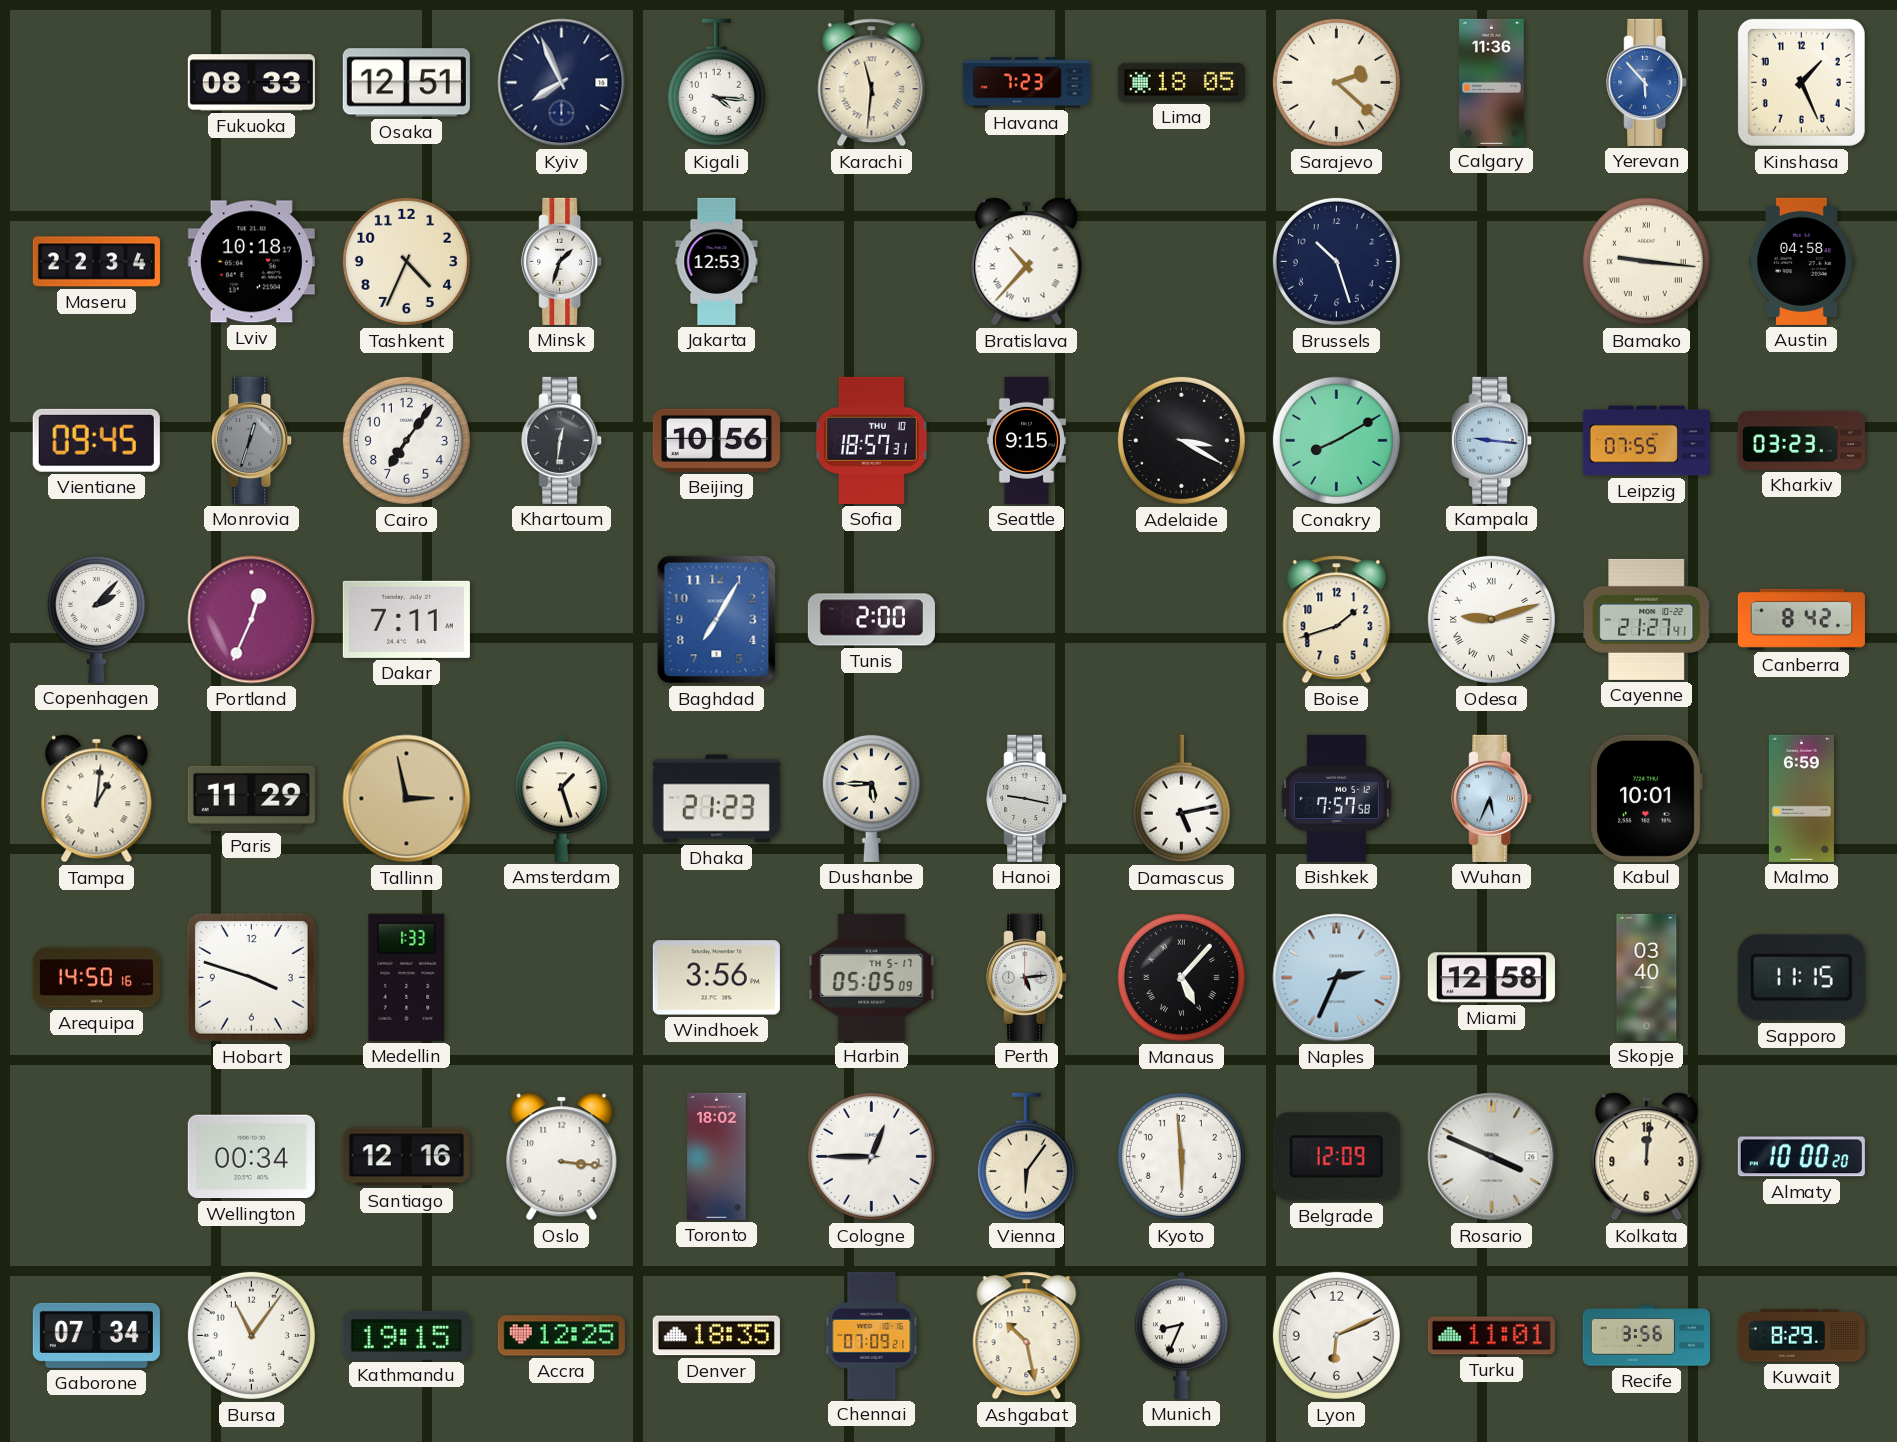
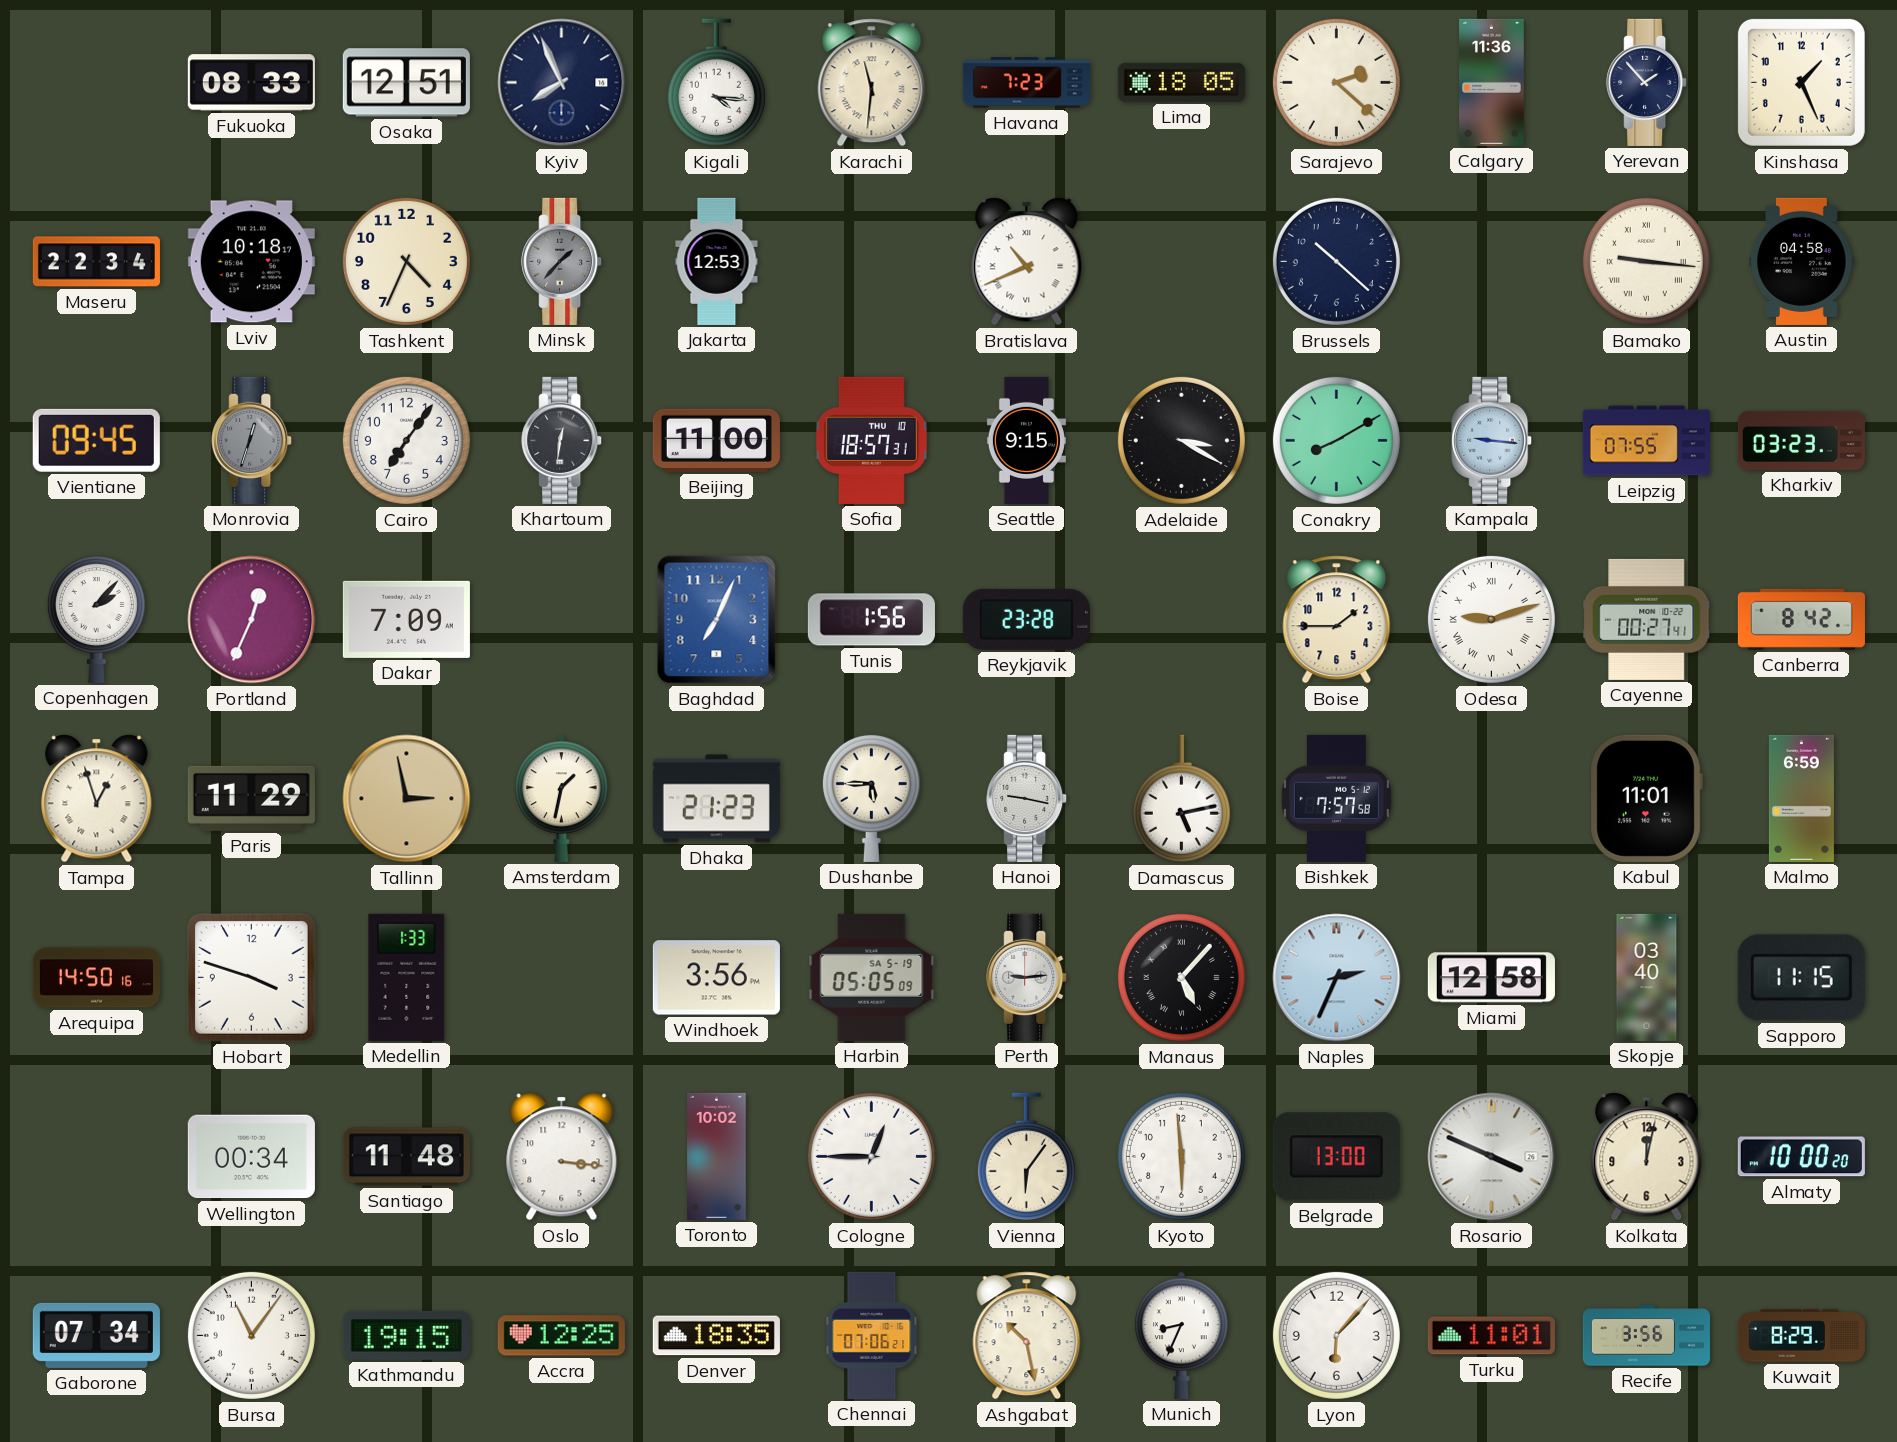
Yerevan: 5:53 -> 1:53
Yerevan dial: blue -> navy
Minsk: 1:33 -> 1:37
Minsk dial: white -> grey
Bratislava: 10:37 -> 10:41
Brussels: 10:27 -> 10:22
Beijing: 10:56 -> 11:00
Dakar: 7:11 -> 7:09
Baghdad: 7:05 -> 7:04
Tunis: 2:00 -> 1:56
Reykjavik: none -> 23:28
Boise: 1:42 -> 1:45
Cayenne: 21:27 -> 00:27
Tampa: 1:01 -> 12:57
Amsterdam: 1:27 -> 1:32
Wuhan: 5:34 -> none
Kabul: 10:01 -> 11:01
Harbin date: TH 5-17 -> SA 5-19
Perth: 5:14 -> 9:14
Santiago: 12:16 -> 11:48
Toronto: 18:02 -> 10:02
Belgrade: 12:09 -> 13:00
Kolkata: 12:01 -> 12:02
Chennai: 07:09 -> 07:06
Lyon: 6:11 -> 6:07
